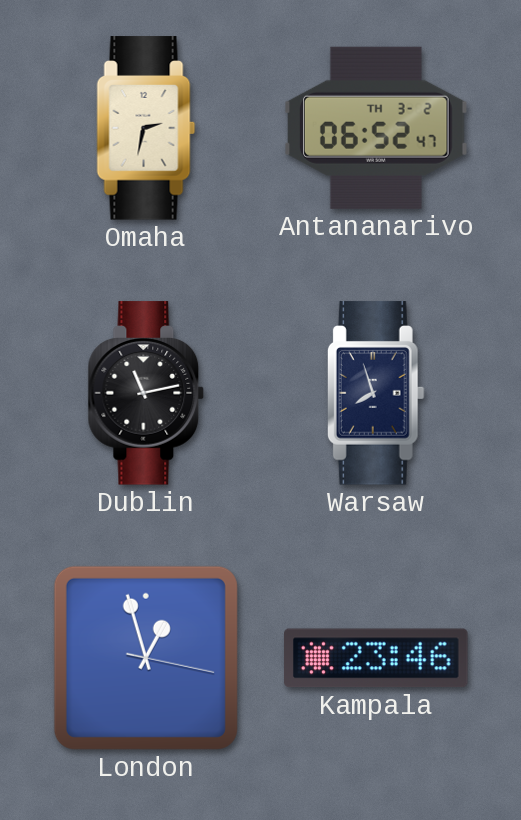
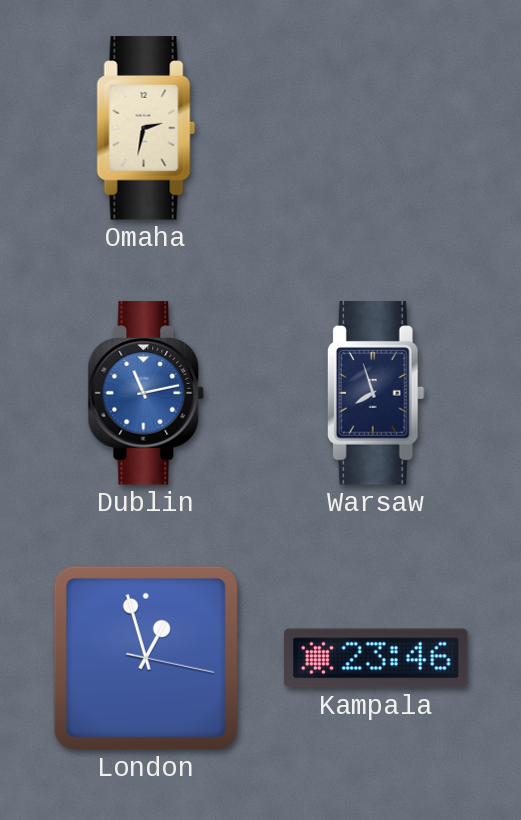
Antananarivo: 06:52 -> none
Dublin dial: black -> blue
